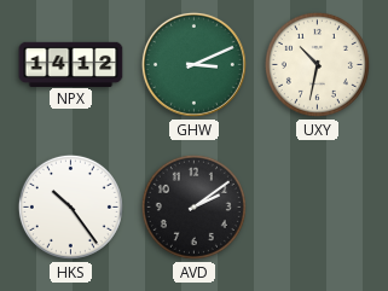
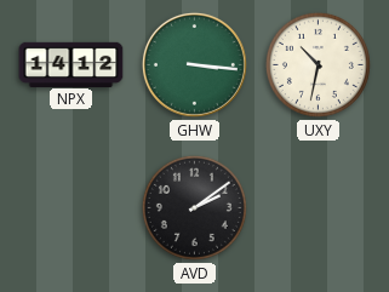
GHW: 3:11 -> 3:16
HKS: 10:24 -> none
